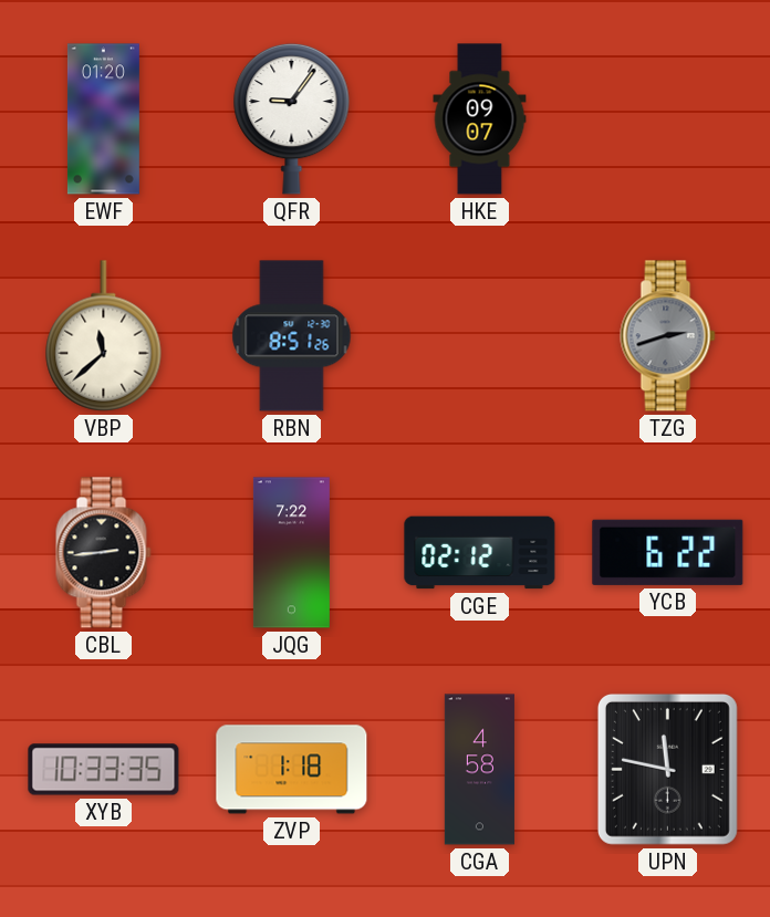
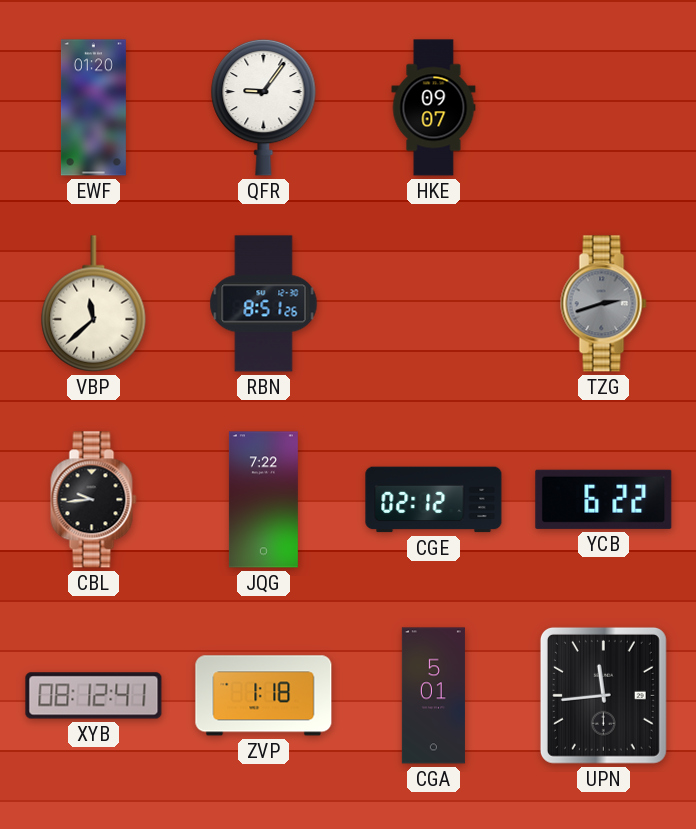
CBL: 2:44 -> 9:44
XYB: 10:33 -> 08:12
CGA: 4:58 -> 5:01
UPN: 11:47 -> 11:44
